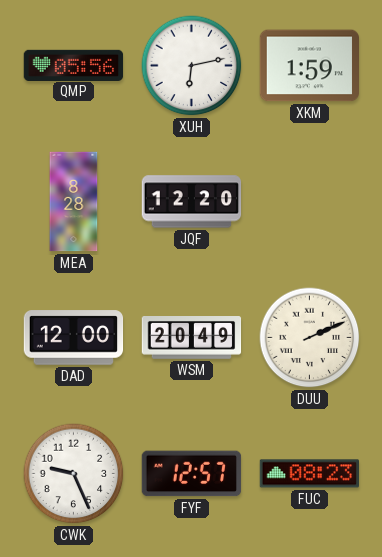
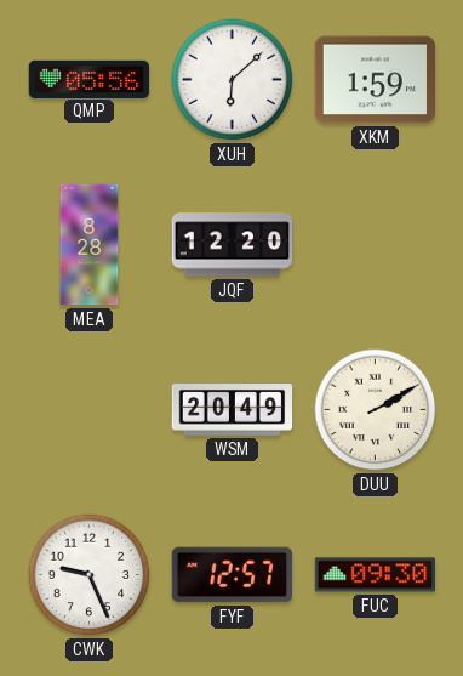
XUH: 6:13 -> 6:08
DAD: 12:00 -> none
DUU: 2:11 -> 2:10
FUC: 08:23 -> 09:30
